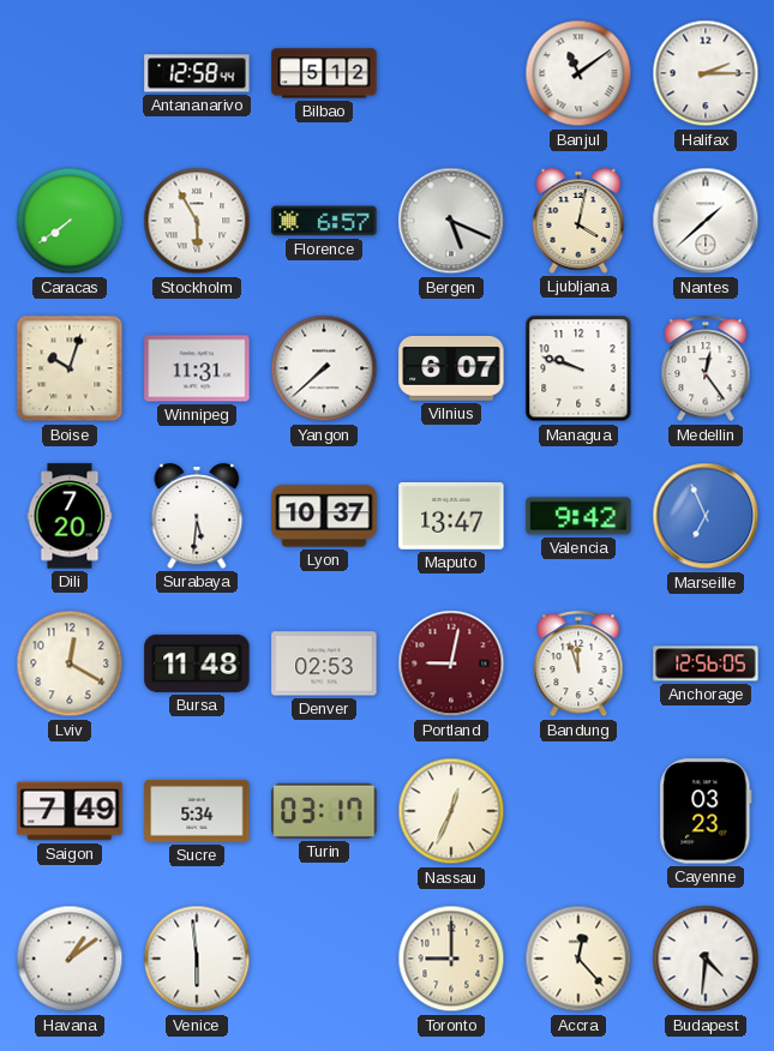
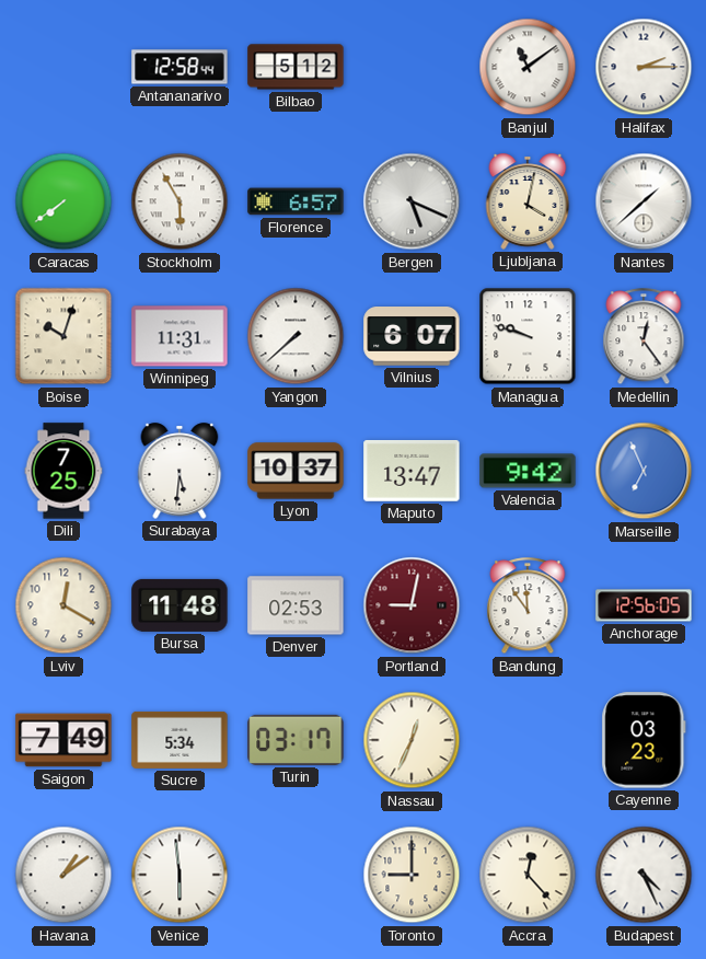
Dili: 7:20 -> 7:25
Bandung: 11:57 -> 11:54
Budapest: 4:31 -> 4:26
